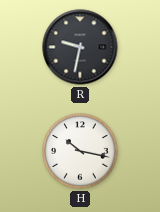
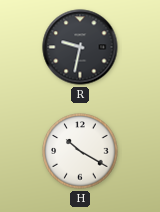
H: 10:17 -> 10:20
